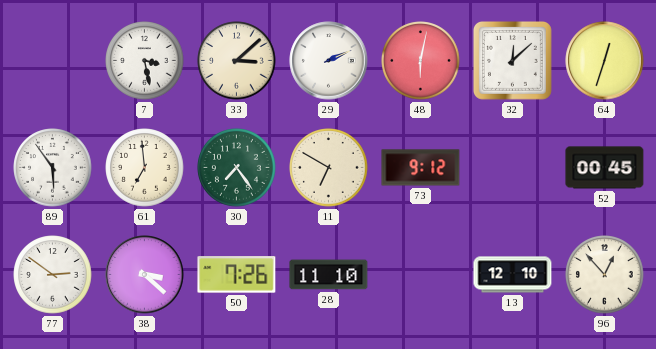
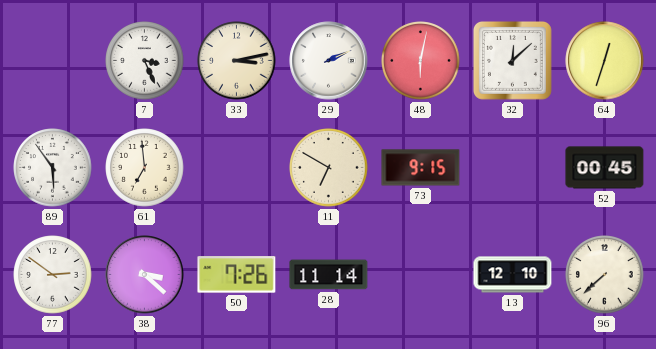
7: 3:28 -> 3:26
33: 3:08 -> 3:13
30: 7:24 -> none
73: 9:12 -> 9:15
28: 11:10 -> 11:14
96: 12:53 -> 7:38
